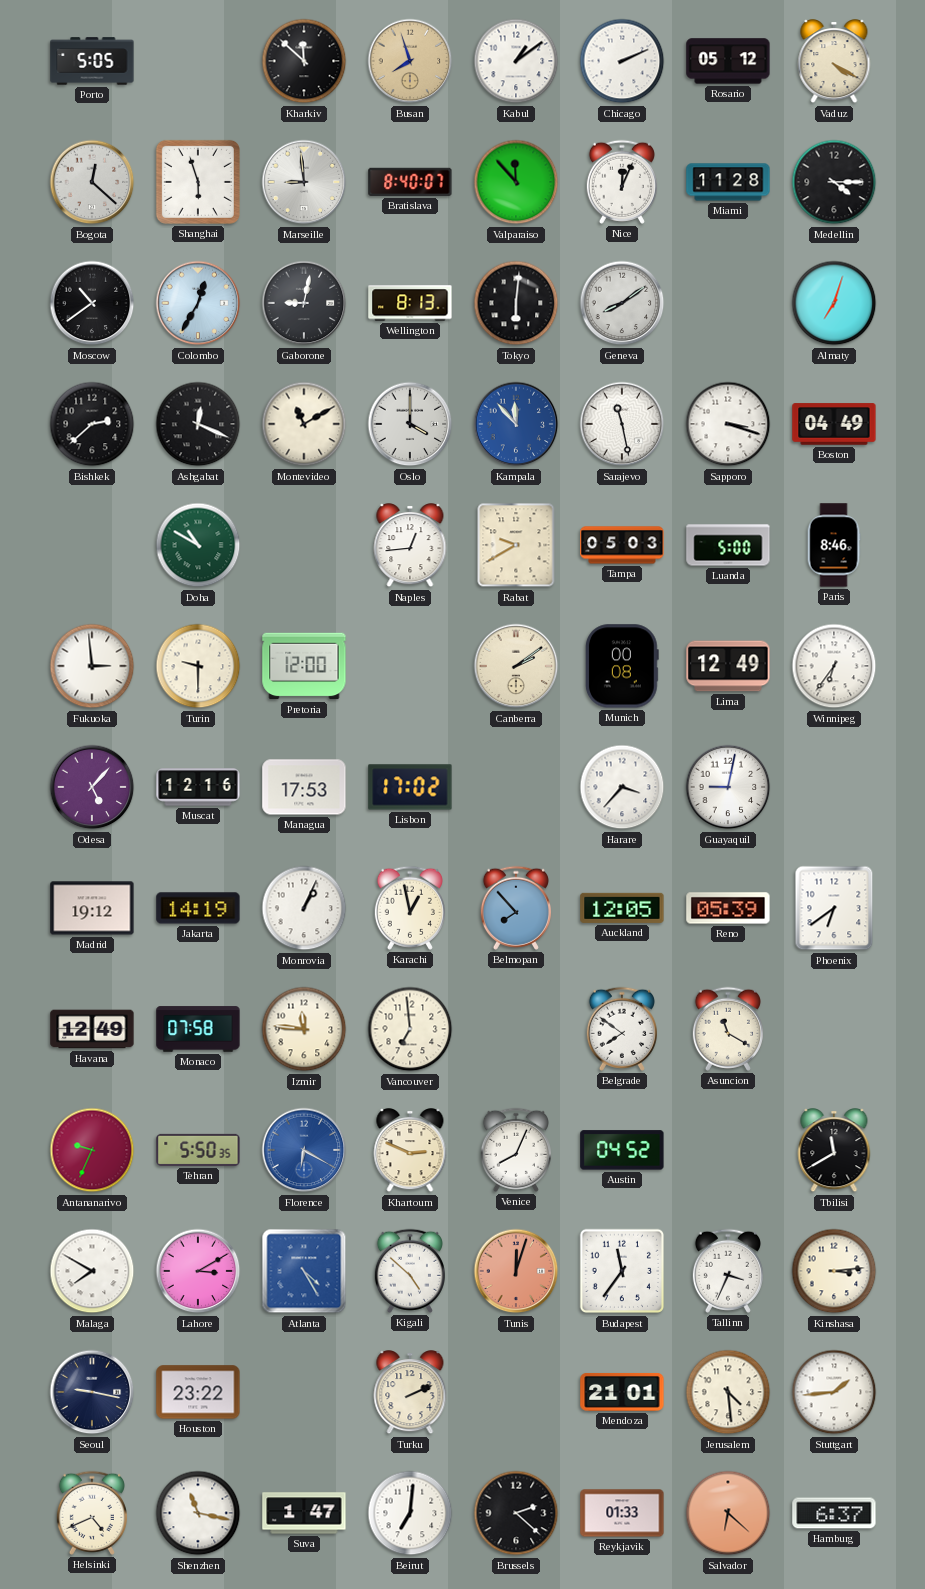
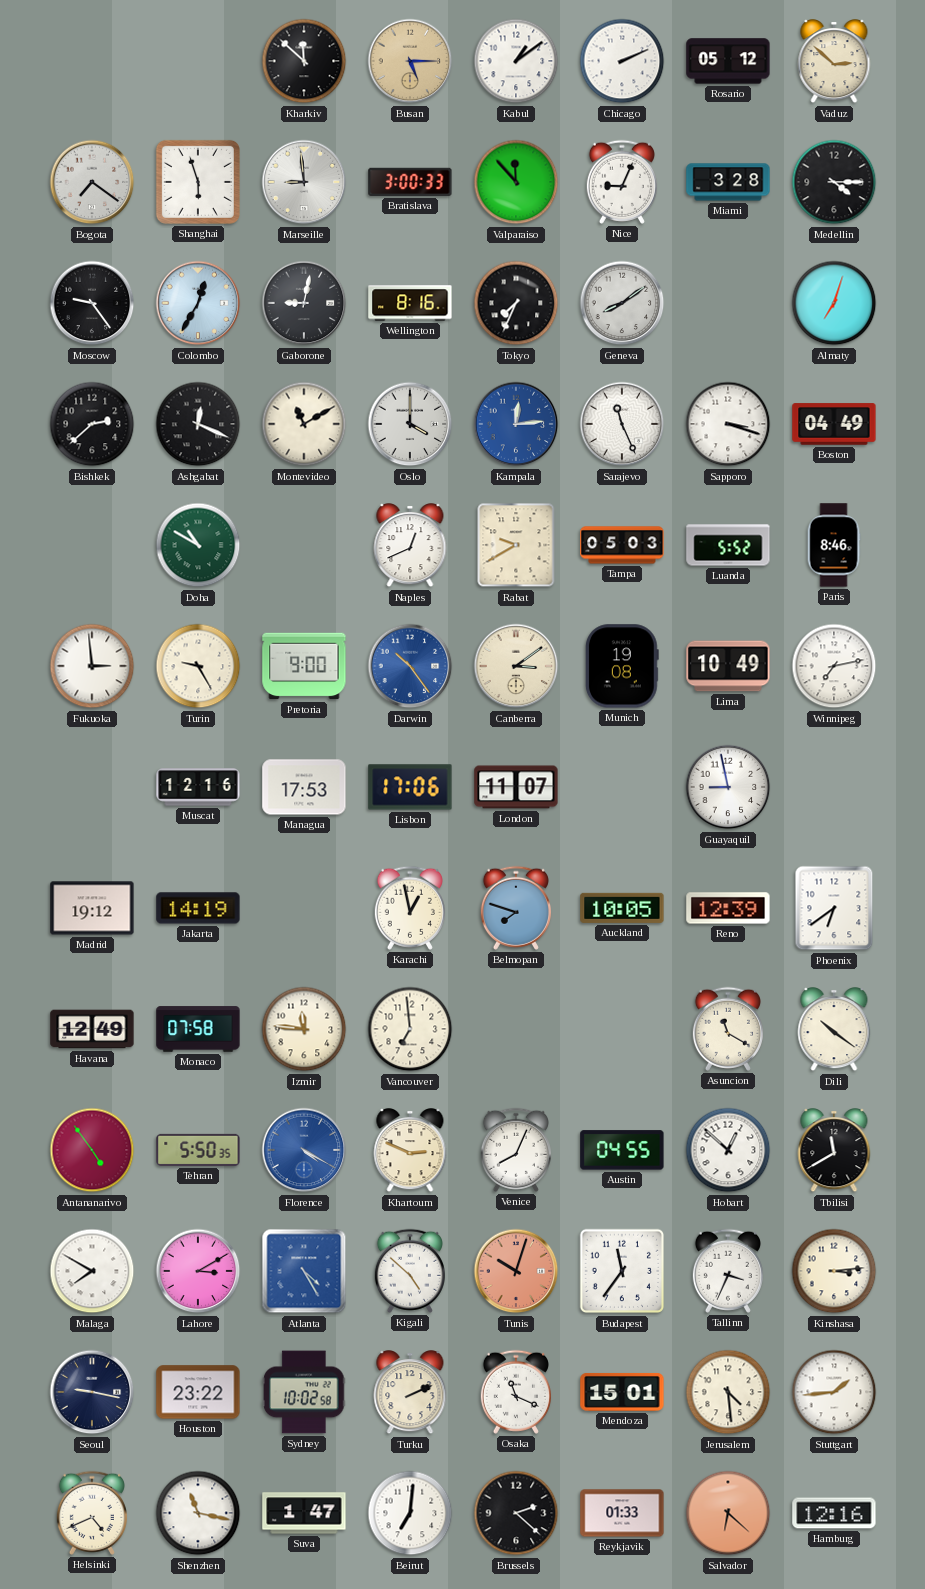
Porto: 5:05 -> none
Busan: 7:57 -> 5:15
Vaduz: 4:20 -> 2:52
Bogota: 12:22 -> 7:21
Bratislava: 8:40 -> 3:00
Nice: 12:04 -> 9:04
Miami: 11:28 -> 3:28
Moscow: 10:39 -> 9:24
Wellington: 8:13 -> 8:16
Tokyo: 6:01 -> 7:34
Kampala: 11:53 -> 12:14
Sarajevo: 11:28 -> 11:26
Naples: 12:44 -> 12:41
Luanda: 5:00 -> 5:52
Turin: 9:30 -> 9:25
Pretoria: 12:00 -> 9:00
Darwin: none -> 10:24
Canberra: 2:09 -> 3:09
Munich: 00:08 -> 19:08
Lima: 12:49 -> 10:49
Winnipeg: 6:36 -> 7:13
Odesa: 5:07 -> none
Lisbon: 17:02 -> 17:06
London: none -> 11:07
Harare: 3:37 -> none
Guayaquil: 9:02 -> 8:58
Monrovia: 1:04 -> none
Belmopan: 7:53 -> 7:48
Auckland: 12:05 -> 10:05
Reno: 05:39 -> 12:39
Belgrade: 7:51 -> none
Dili: none -> 10:21
Antananarivo: 9:34 -> 4:54
Florence: 6:20 -> 4:20
Austin: 04:52 -> 04:55
Hobart: none -> 12:52
Tunis: 12:03 -> 10:03
Sydney: none -> 10:02
Osaka: none -> 11:19
Mendoza: 21:01 -> 15:01
Hamburg: 6:37 -> 12:16
